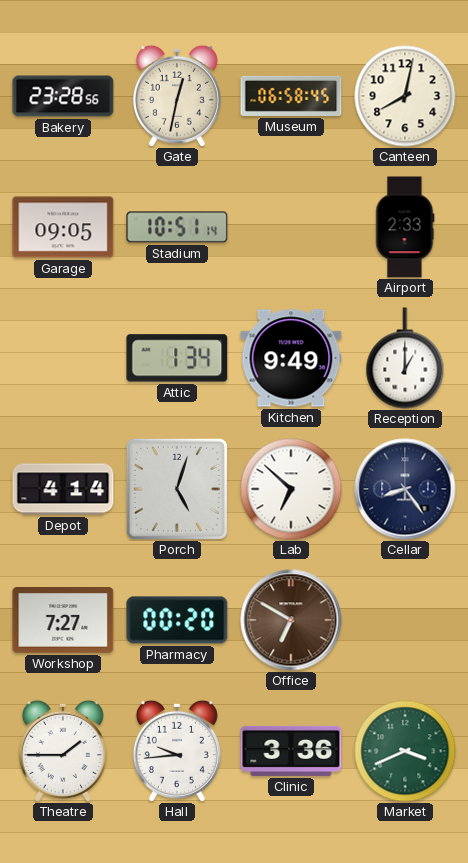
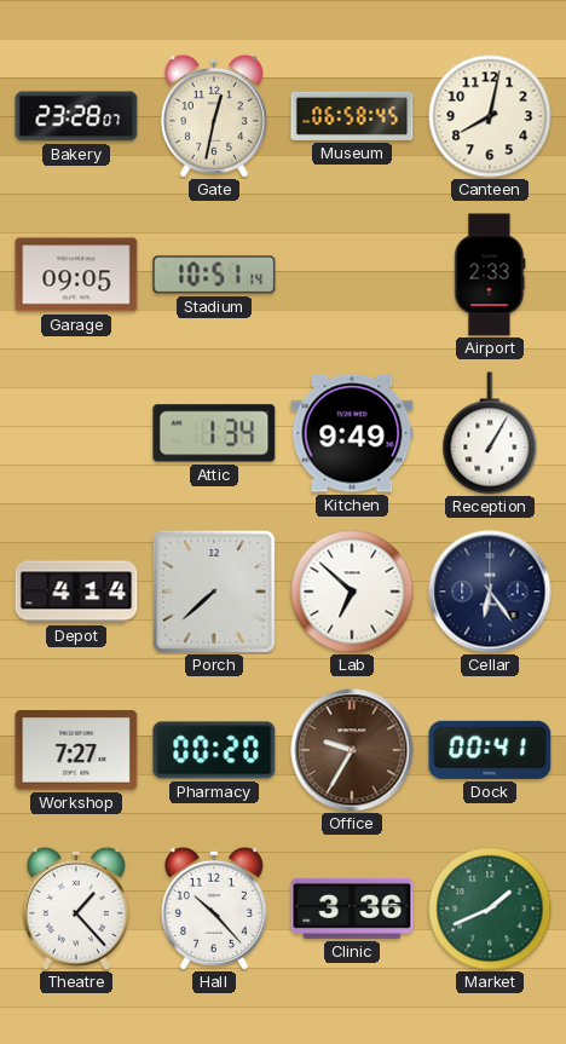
Bakery: 23:28:56 -> 23:28:07
Reception: 1:00 -> 1:05
Porch: 5:03 -> 7:38
Cellar: 8:24 -> 6:24
Office: 6:50 -> 9:35
Dock: none -> 00:41
Theatre: 1:45 -> 1:23
Hall: 9:44 -> 10:23
Market: 3:41 -> 1:41
